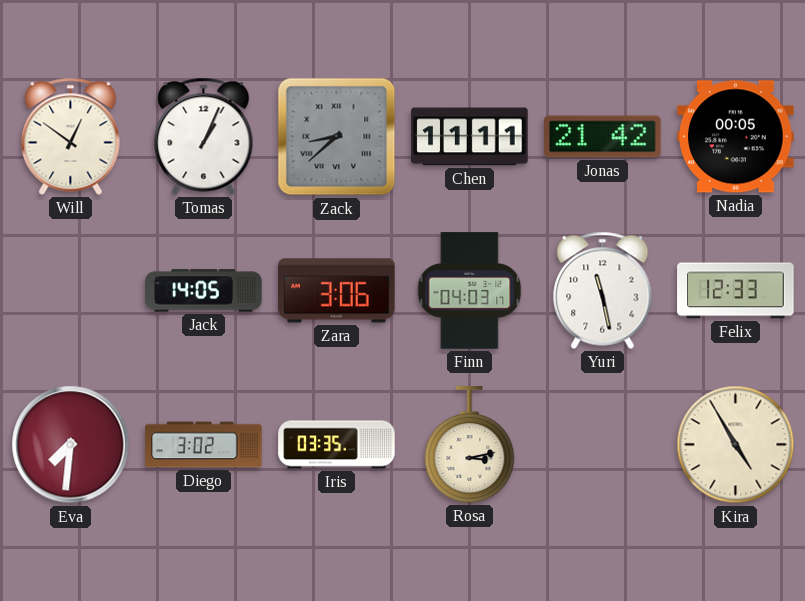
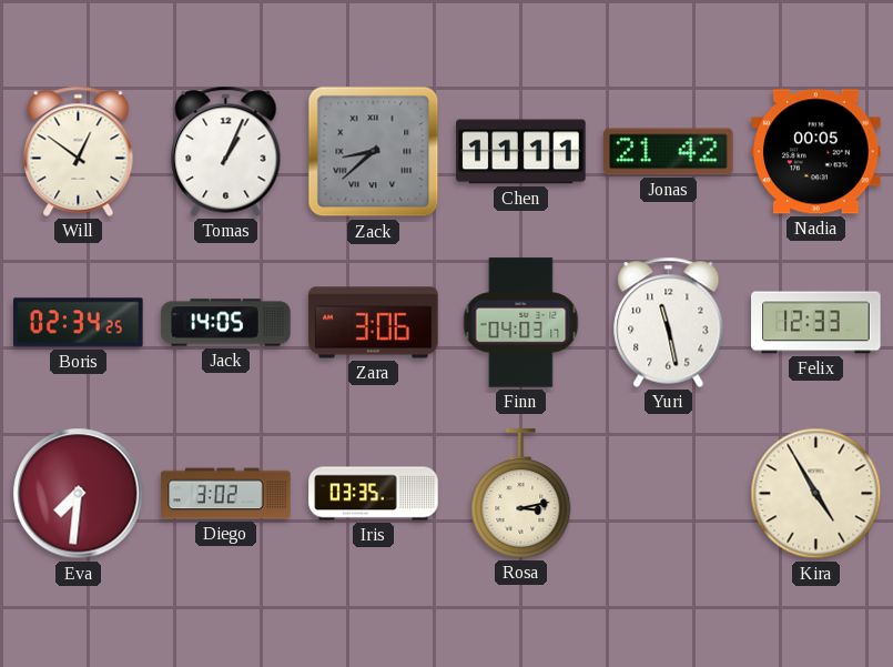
Boris: none -> 02:34
